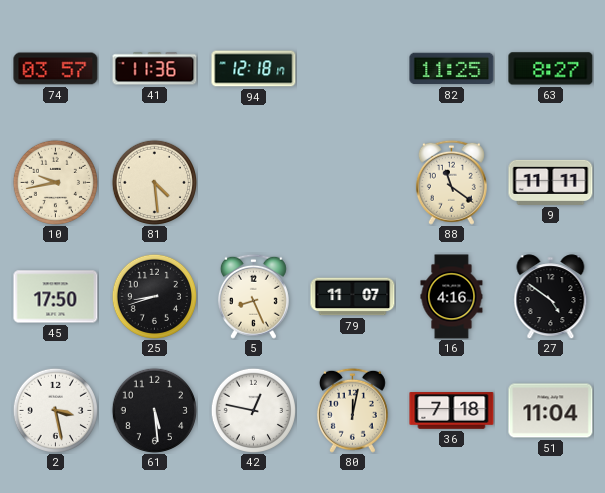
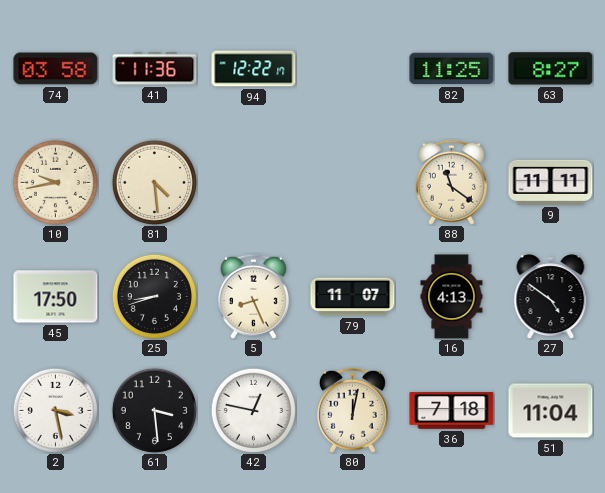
74: 03:57 -> 03:58
94: 12:18 -> 12:22
16: 4:16 -> 4:13
61: 5:29 -> 3:29
